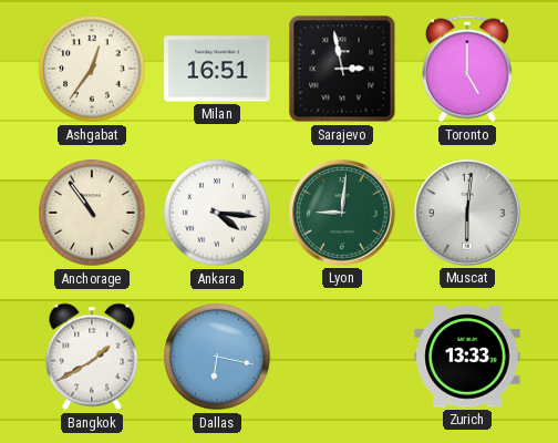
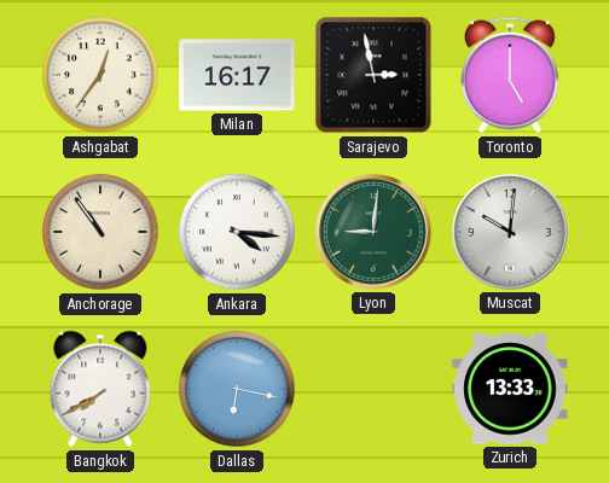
Milan: 16:51 -> 16:17
Muscat: 6:01 -> 10:01
Bangkok: 1:40 -> 7:40
